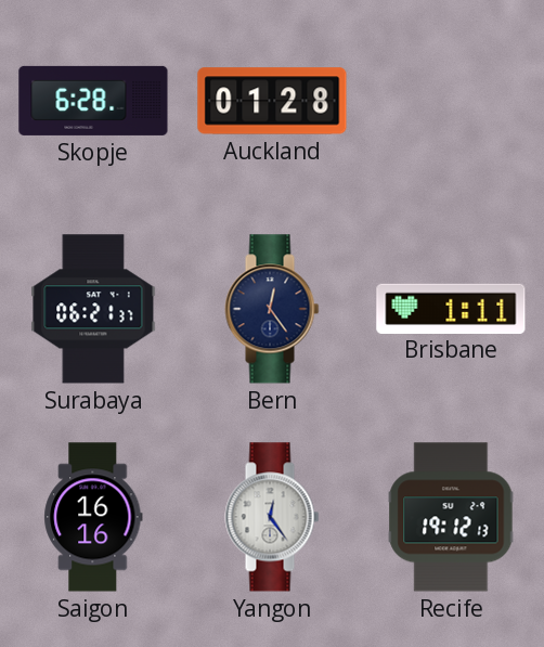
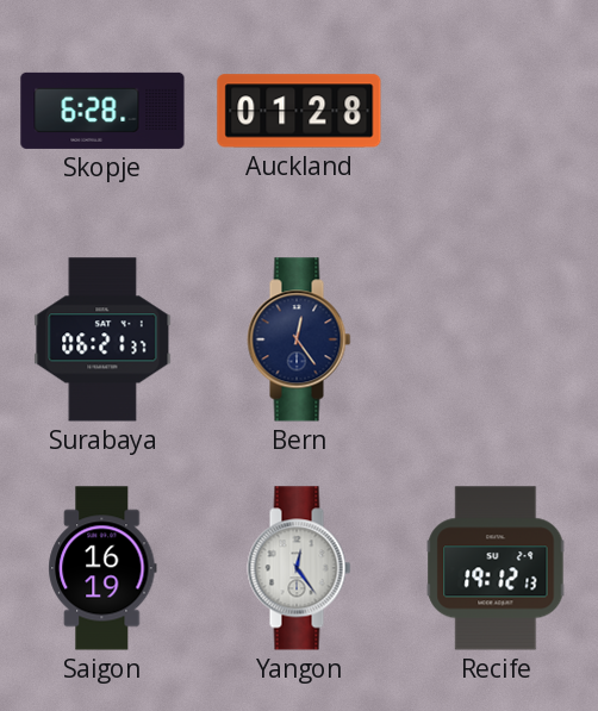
Brisbane: 1:11 -> none
Saigon: 16:16 -> 16:19
